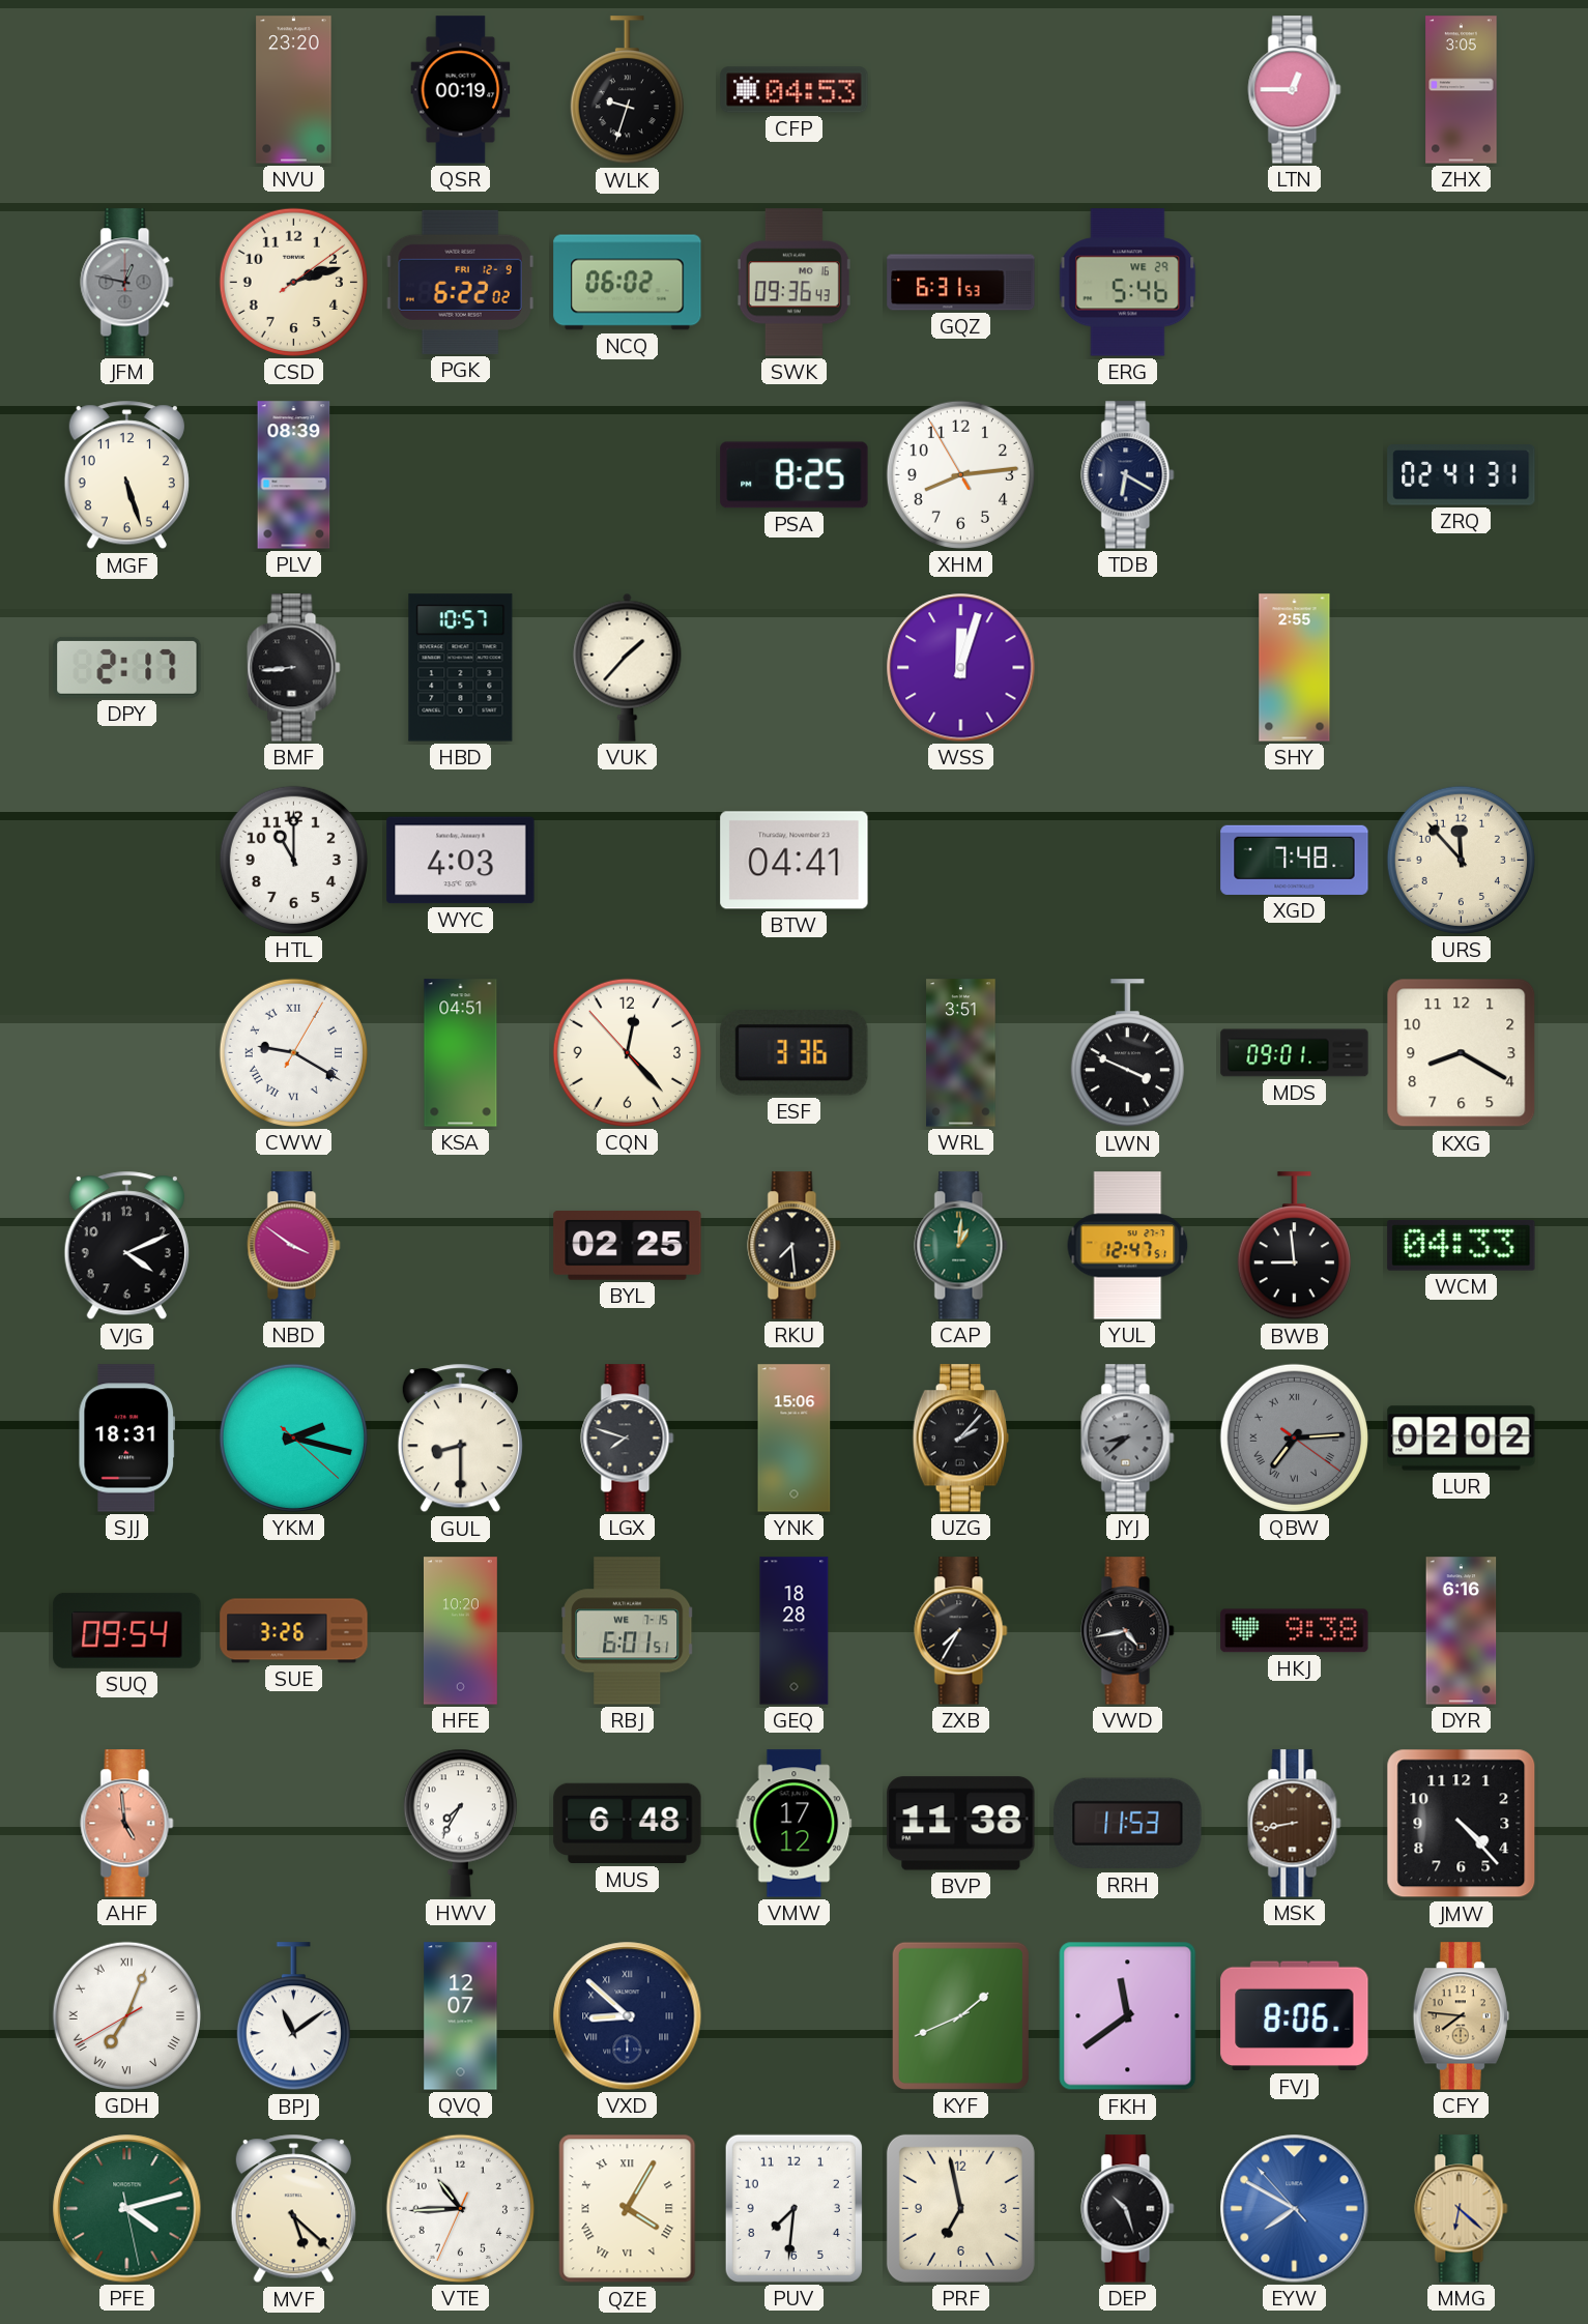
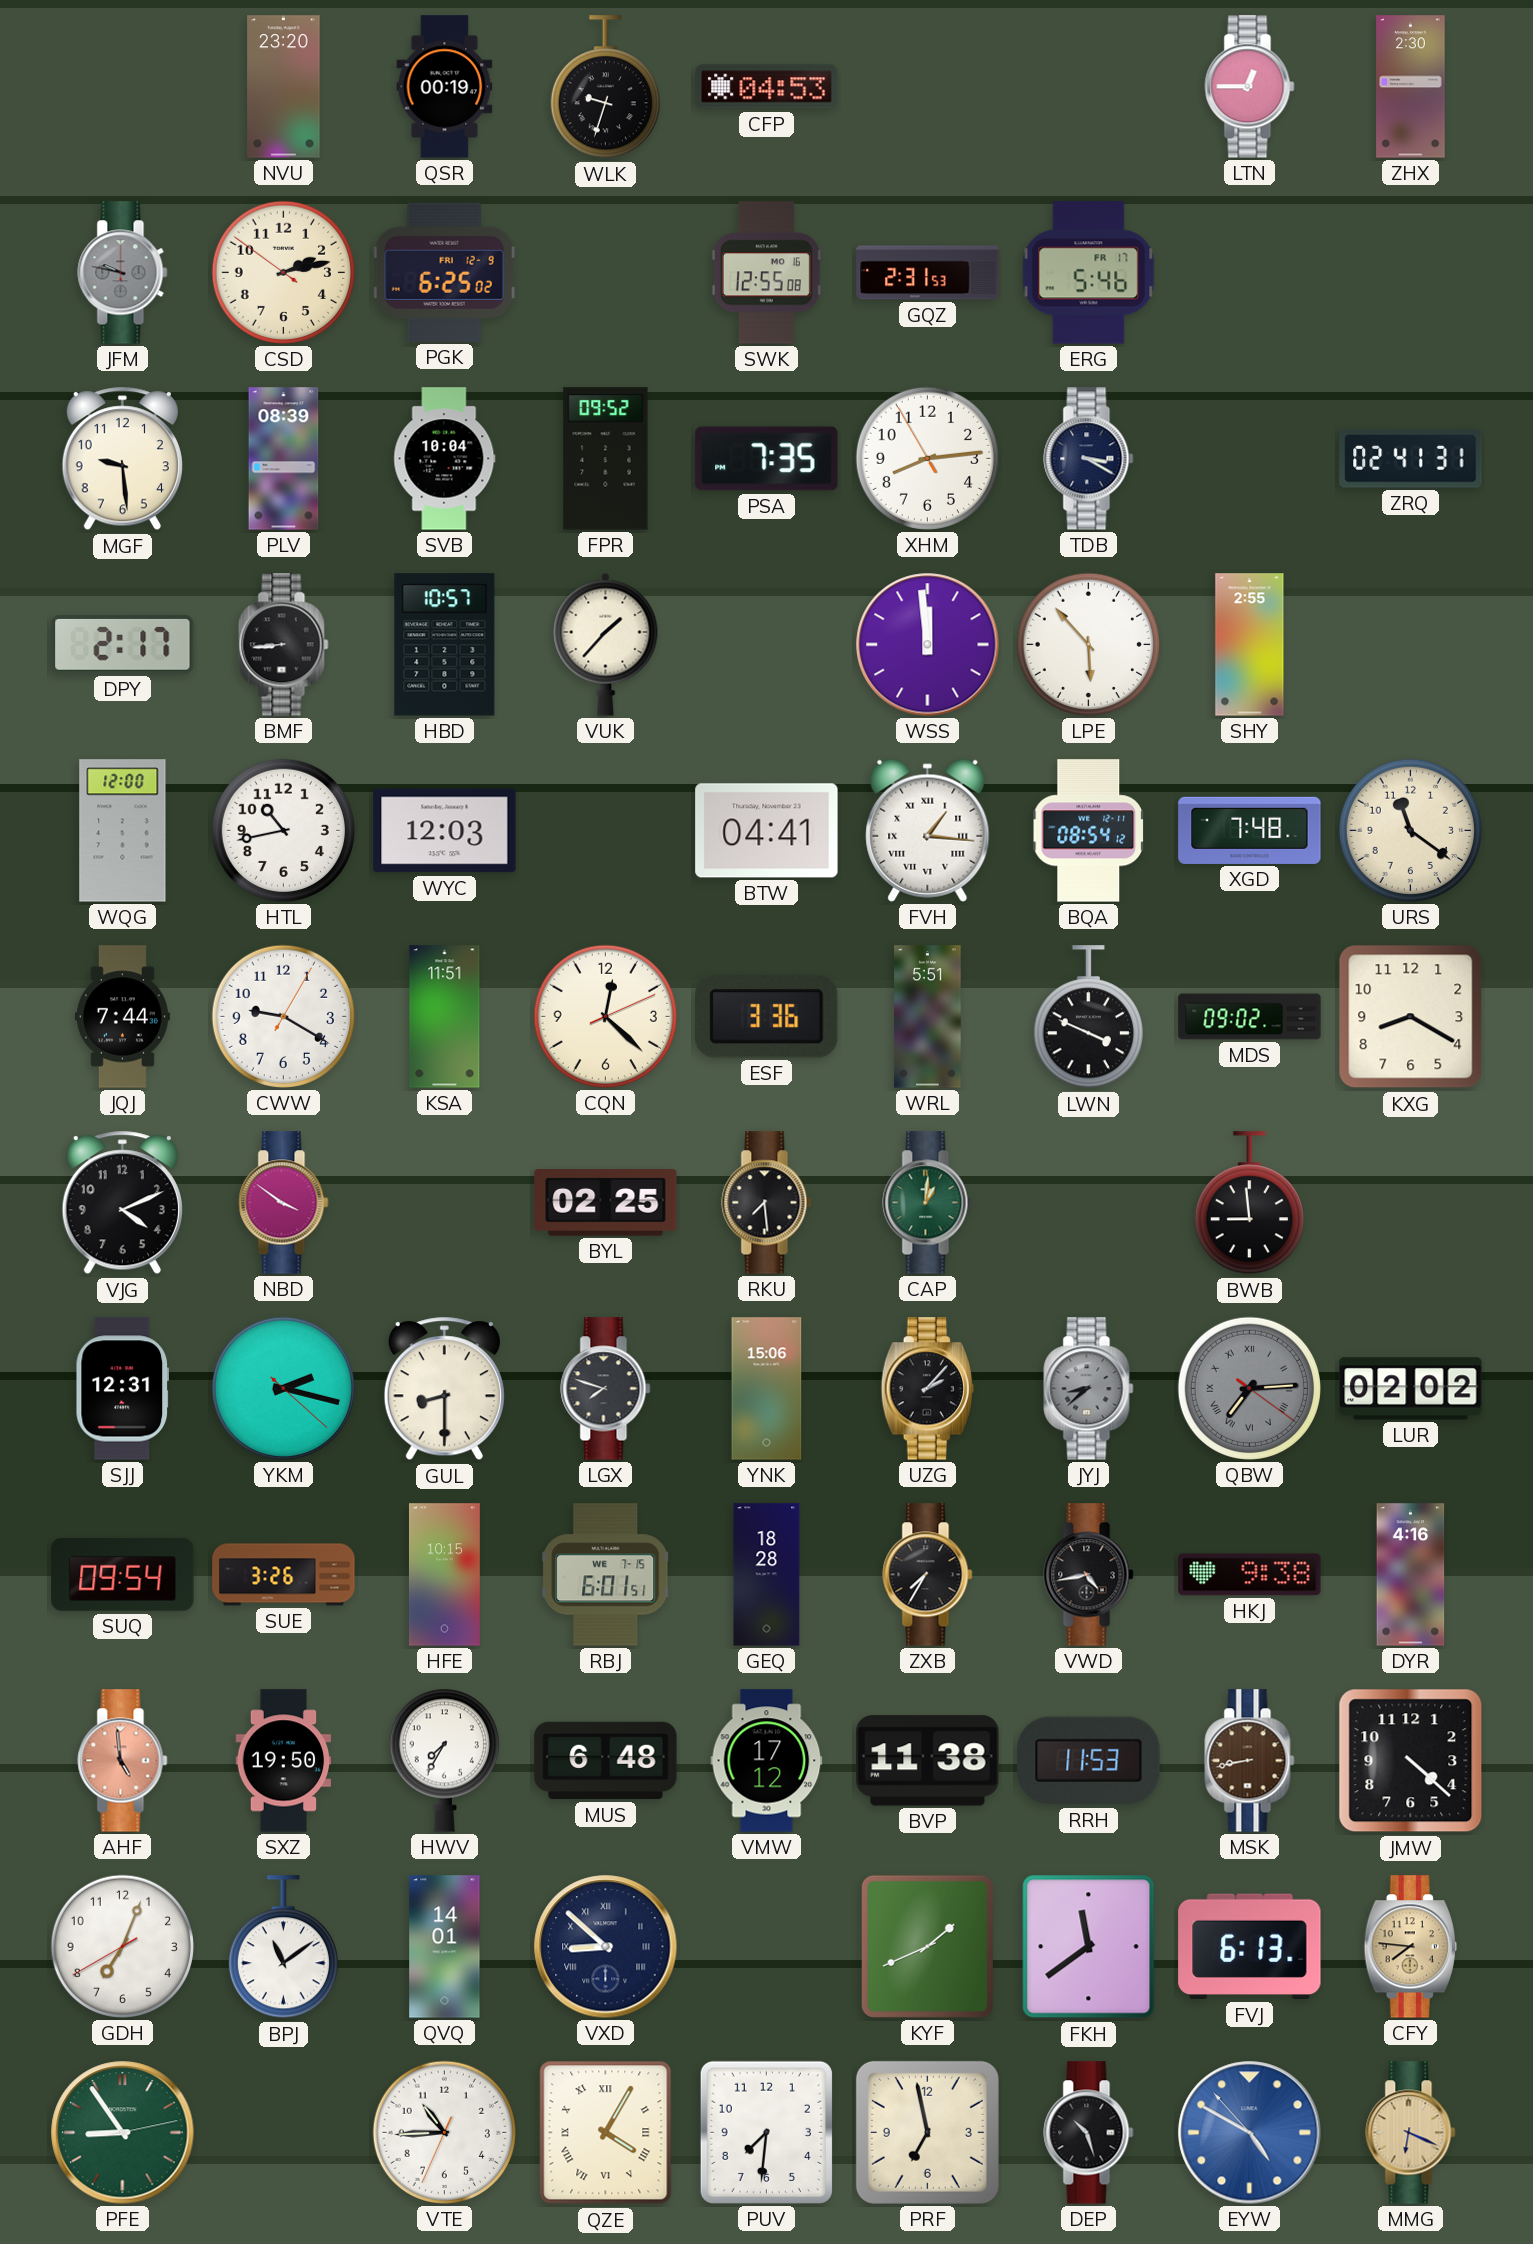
ZHX: 3:05 -> 2:30
JFM: 12:47 -> 9:47
CSD: 2:12:09 -> 2:12:51
PGK: 6:22 -> 6:25
NCQ: 06:02 -> none
SWK: 09:36 -> 12:55
GQZ: 6:31 -> 2:31
ERG date: WE 29 -> FR 17
MGF: 5:27 -> 9:29
SVB: none -> 10:04
FPR: none -> 09:52
PSA: 8:25 -> 7:35
TDB: 6:20 -> 3:20
WSS: 12:03 -> 11:59
LPE: none -> 5:53
WQG: none -> 12:00
HTL: 11:00 -> 10:43
WYC: 4:03 -> 12:03
FVH: none -> 1:16
BQA: none -> 08:54
URS: 11:53 -> 11:21
JQJ: none -> 7:44
CWW numerals: Roman -> Arabic
KSA: 04:51 -> 11:51
CQN: 12:22:53 -> 12:22:11
WRL: 3:51 -> 5:51
MDS: 09:01 -> 09:02
YUL: 12:47 -> none
WCM: 04:33 -> none
SJJ: 18:31 -> 12:31
HFE: 10:20 -> 10:15
DYR: 6:16 -> 4:16
SXZ: none -> 19:50
JMW: 4:23 -> 4:22
GDH numerals: Roman -> Arabic
QVQ: 12:07 -> 14:01
FVJ: 8:06 -> 6:13
PFE: 4:12 -> 8:54
MVF: 5:22 -> none
EYW: 7:49 -> 4:49
MMG: 6:22 -> 6:19
